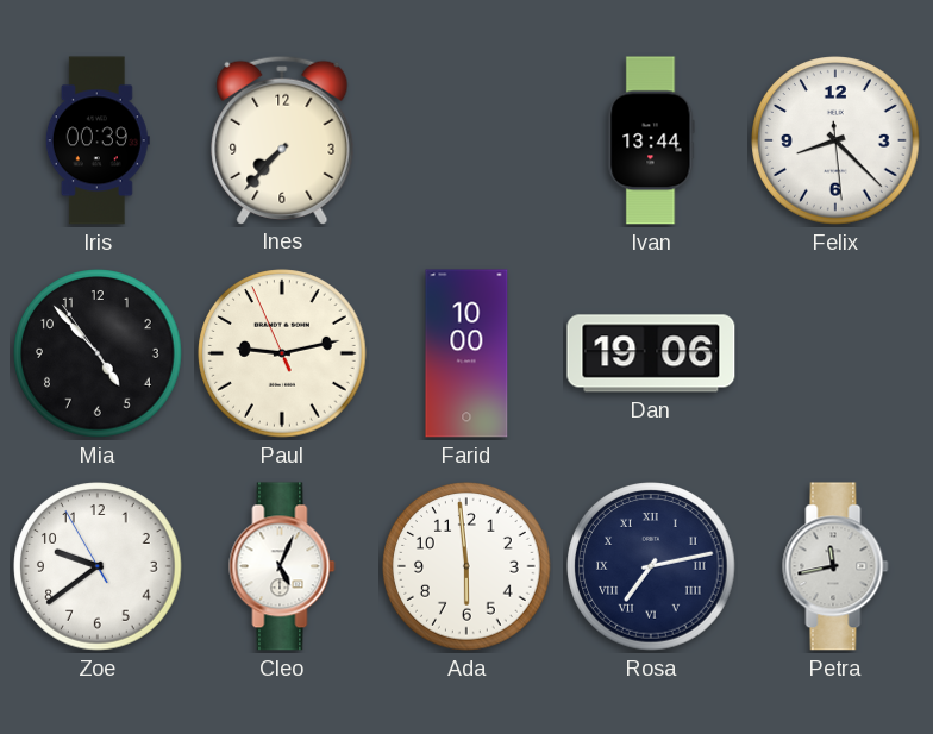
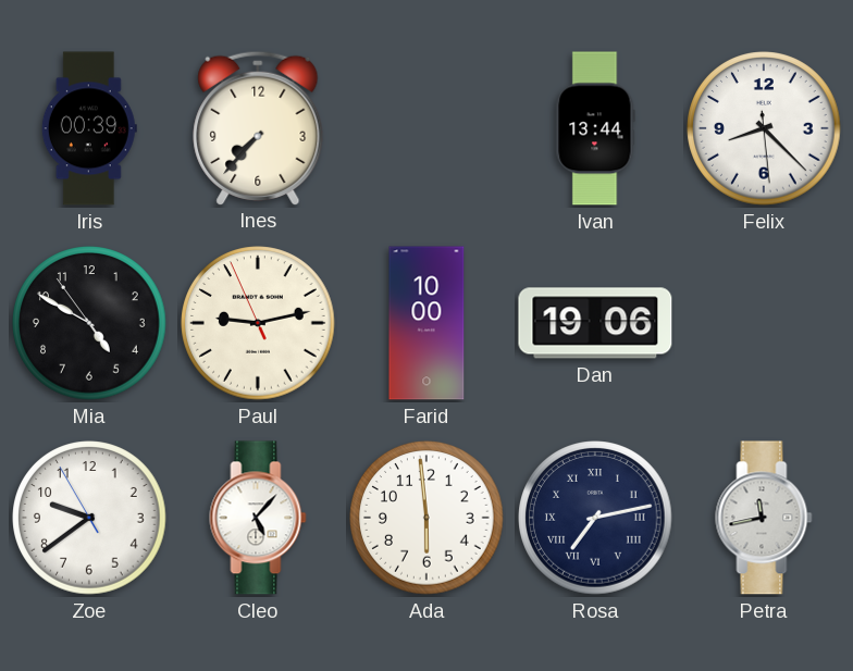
Mia: 4:52 -> 4:49
Cleo: 5:04 -> 5:07
